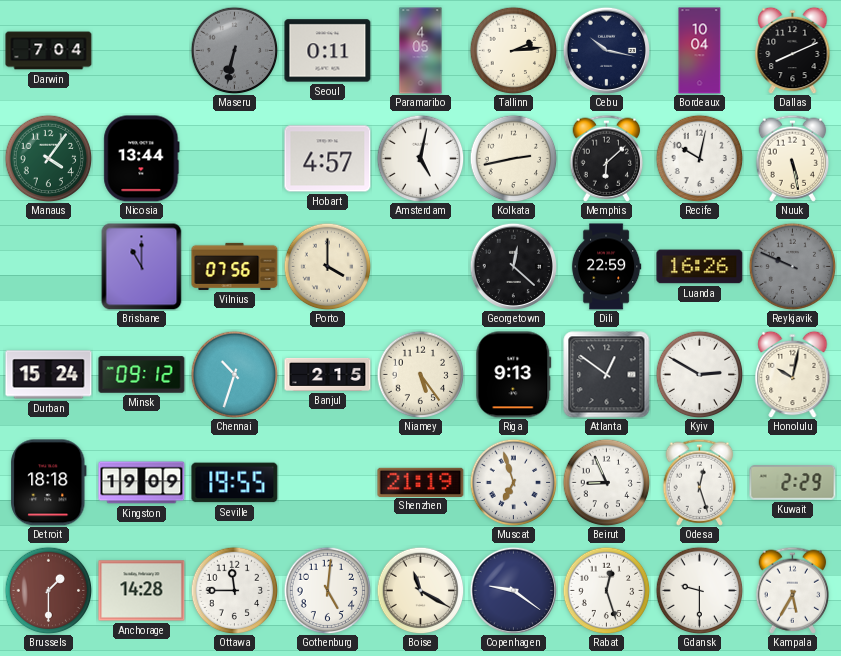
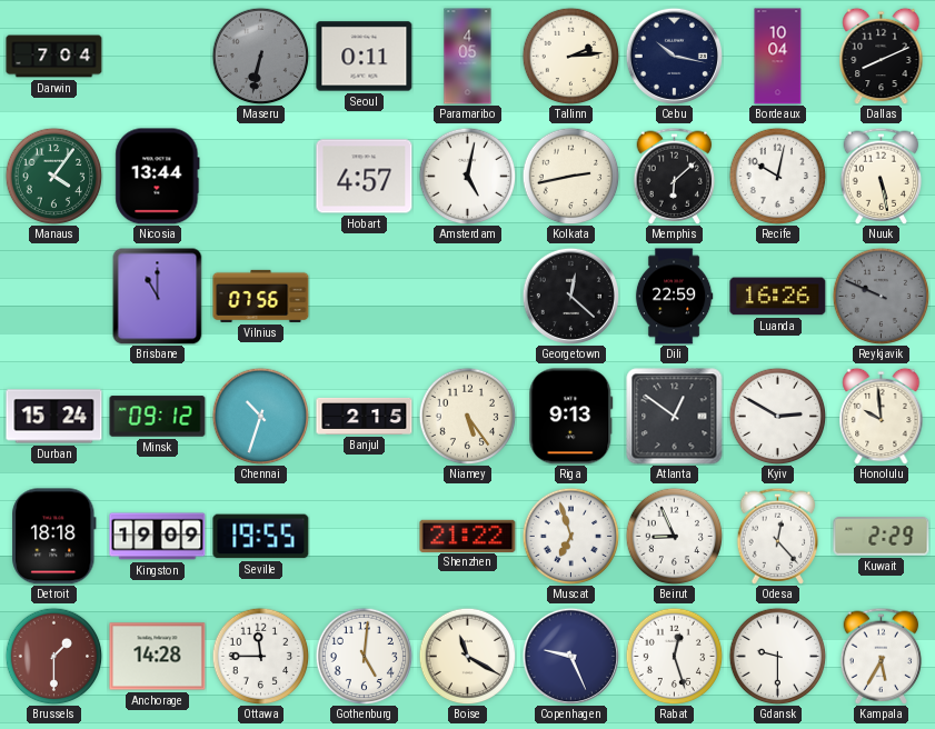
Porto: 4:00 -> none
Honolulu: 10:02 -> 9:59
Shenzhen: 21:19 -> 21:22
Odesa: 12:27 -> 12:23
Copenhagen: 9:21 -> 9:26
